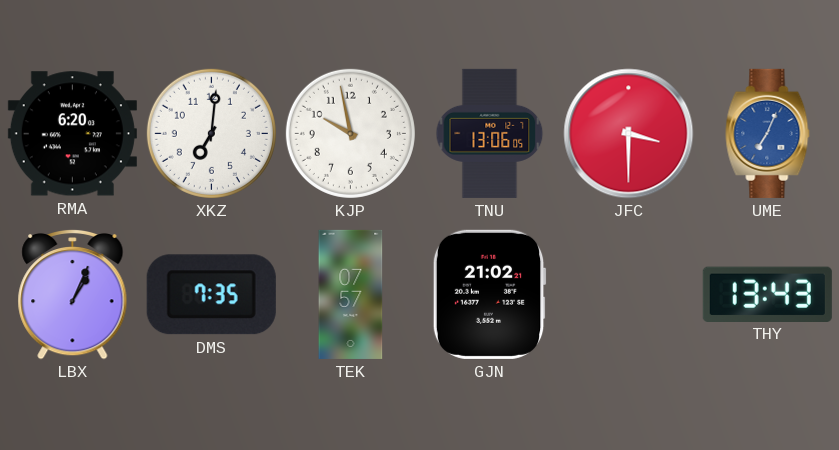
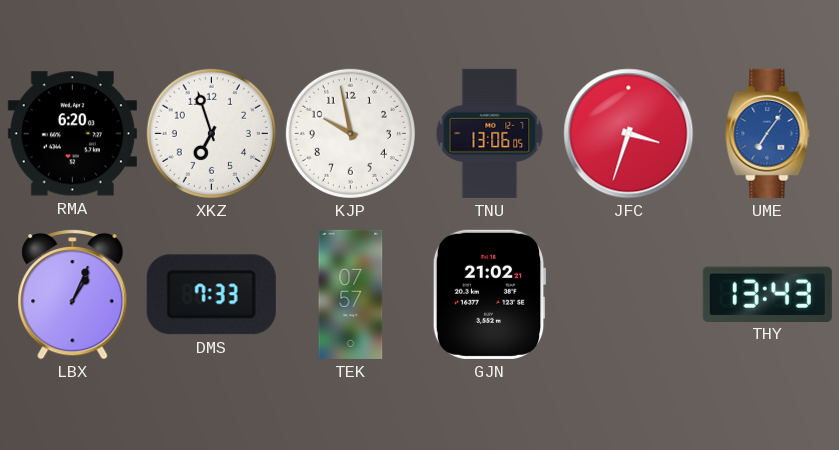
XKZ: 7:01 -> 6:57
JFC: 3:30 -> 3:33
UME: 7:04 -> 7:06
DMS: 7:35 -> 7:33
